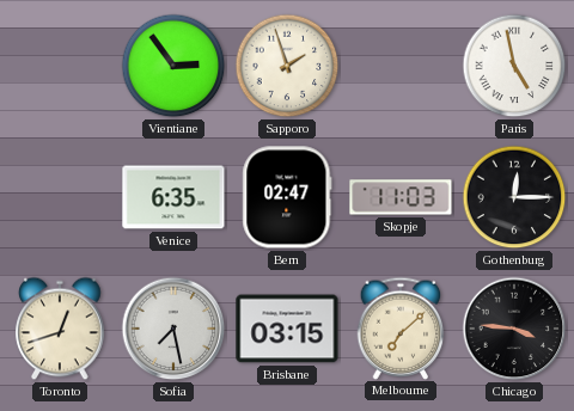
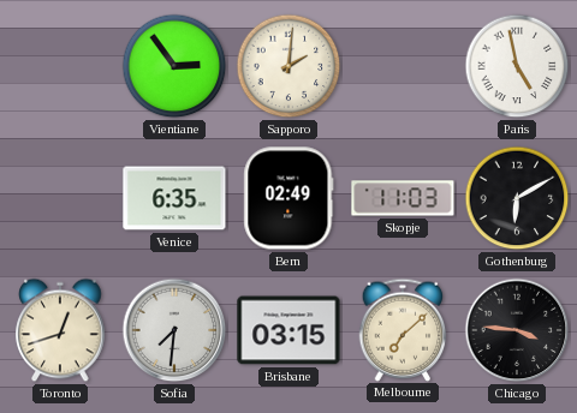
Sapporo: 1:57 -> 2:01
Bern: 02:47 -> 02:49
Gothenburg: 12:15 -> 6:10
Sofia: 7:28 -> 7:31
